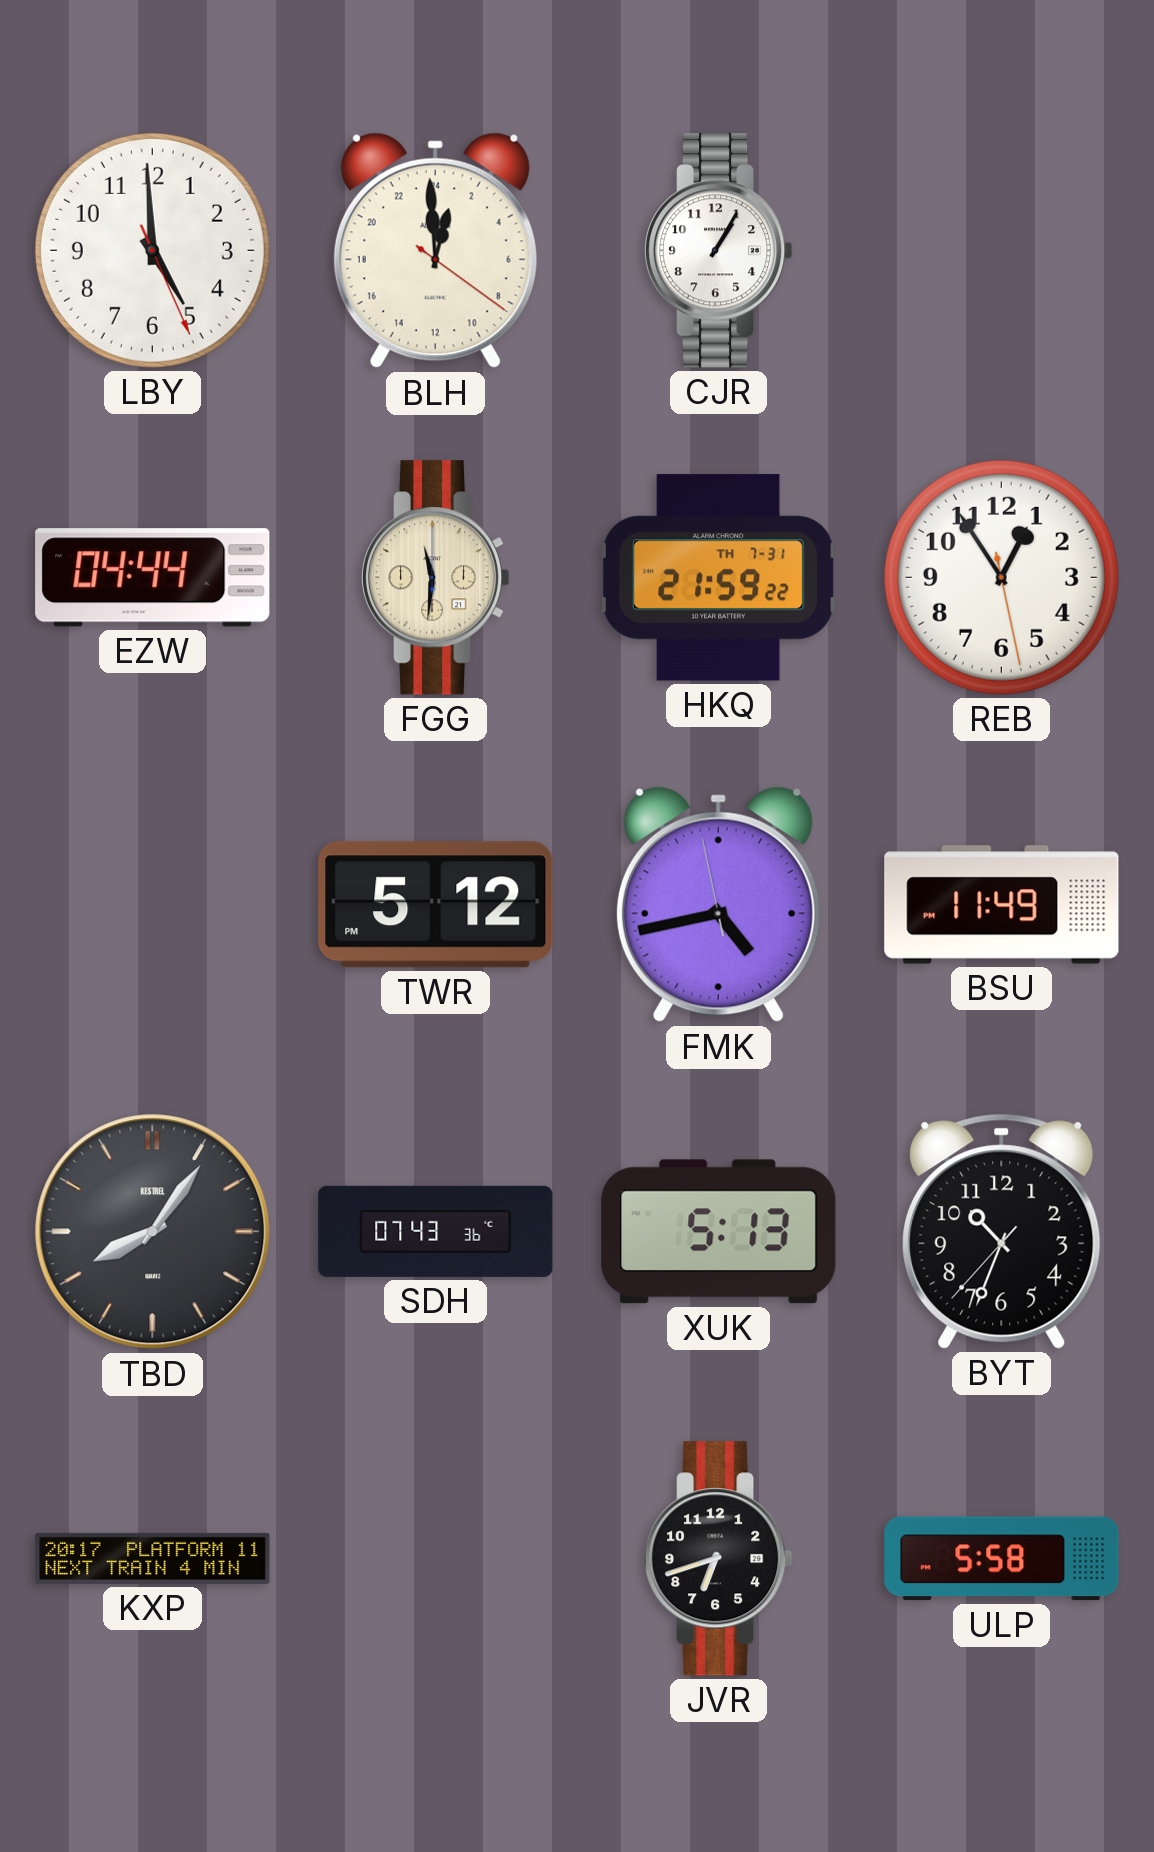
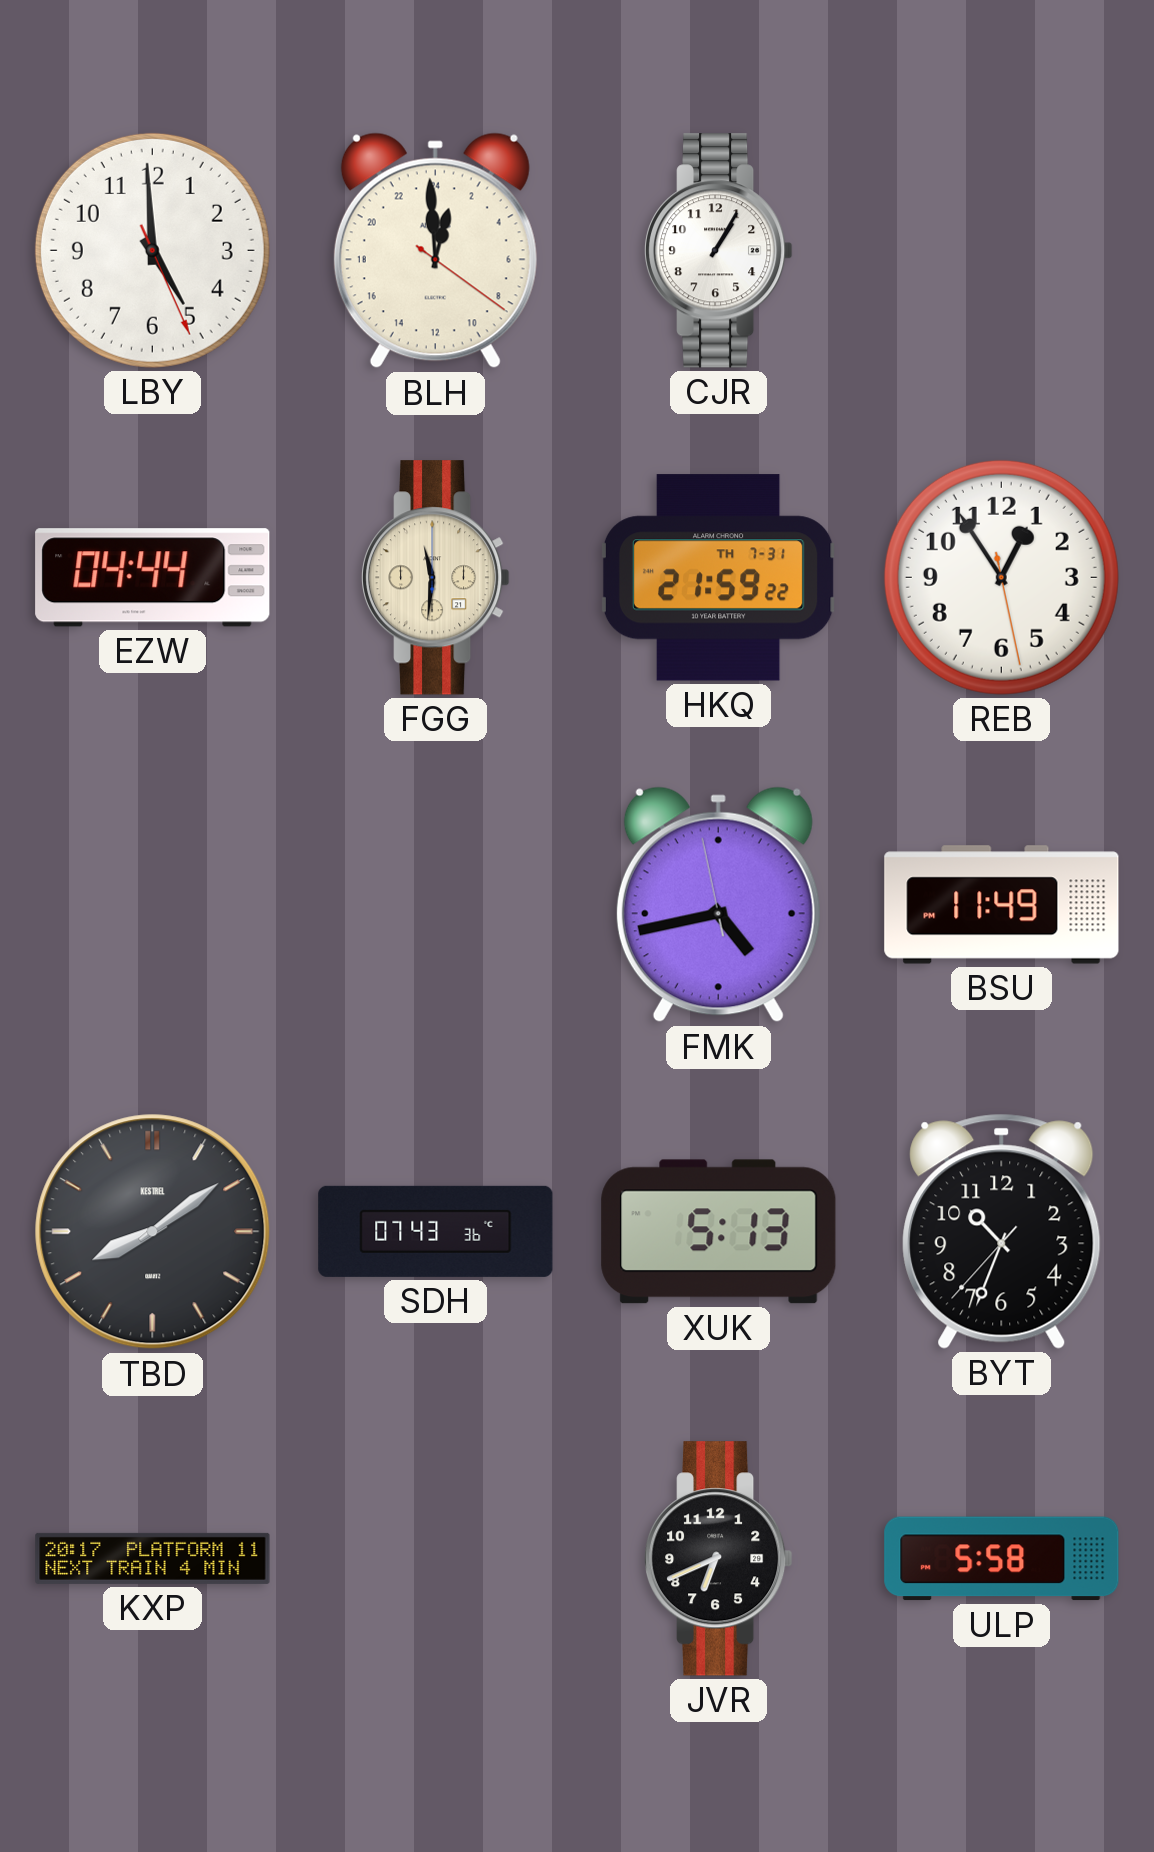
TWR: 5:12 -> none
TBD: 8:06 -> 8:09
JVR: 6:42 -> 6:41
